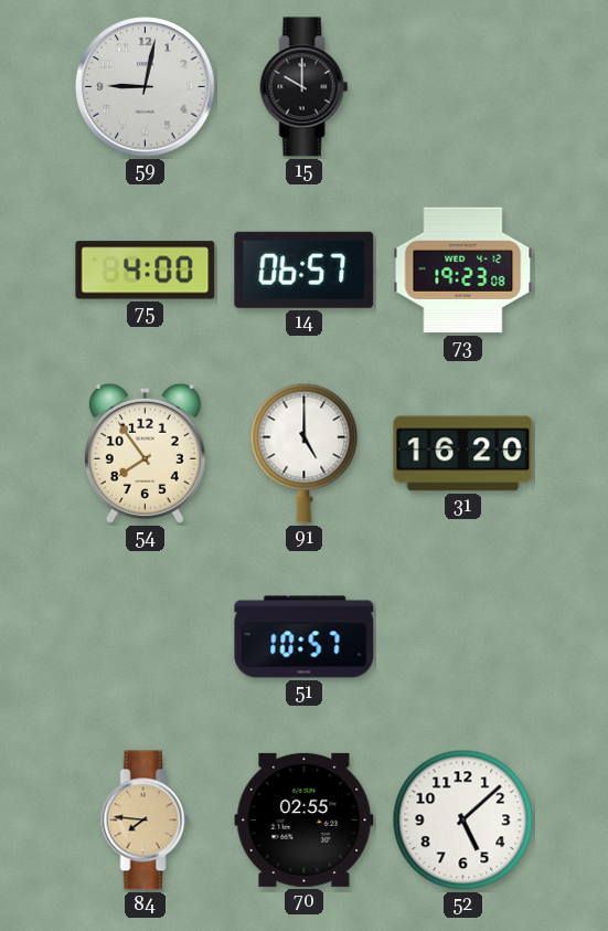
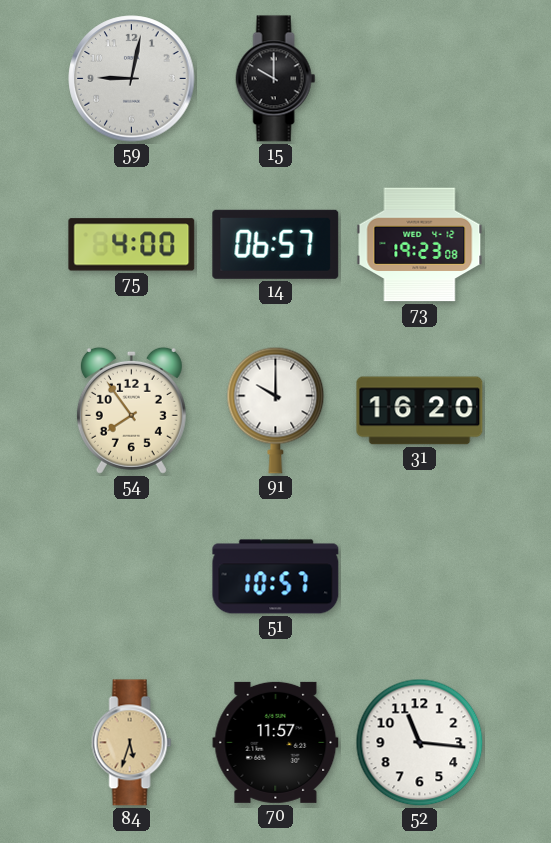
91: 5:00 -> 10:00
84: 7:46 -> 5:33
70: 02:55 -> 11:57
52: 5:08 -> 11:16
